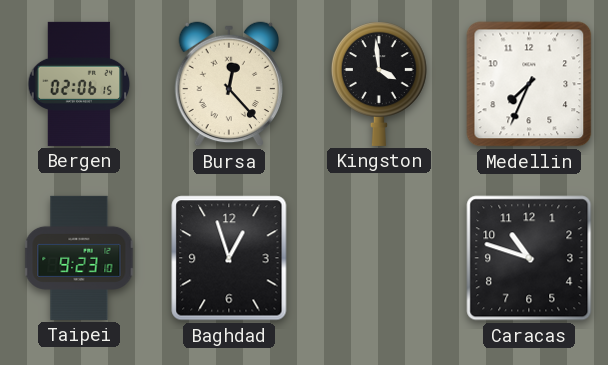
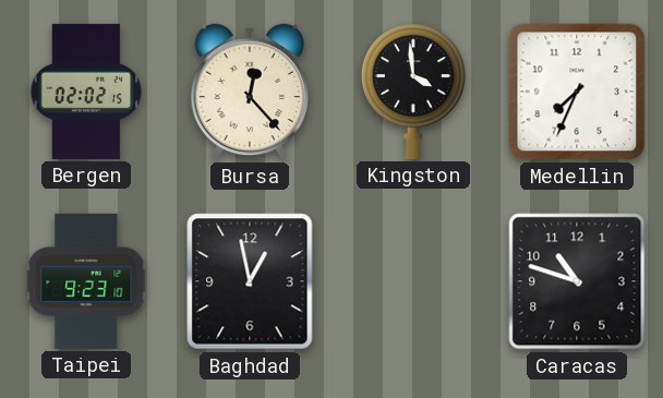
Bergen: 02:06 -> 02:02
Baghdad: 12:57 -> 12:58
